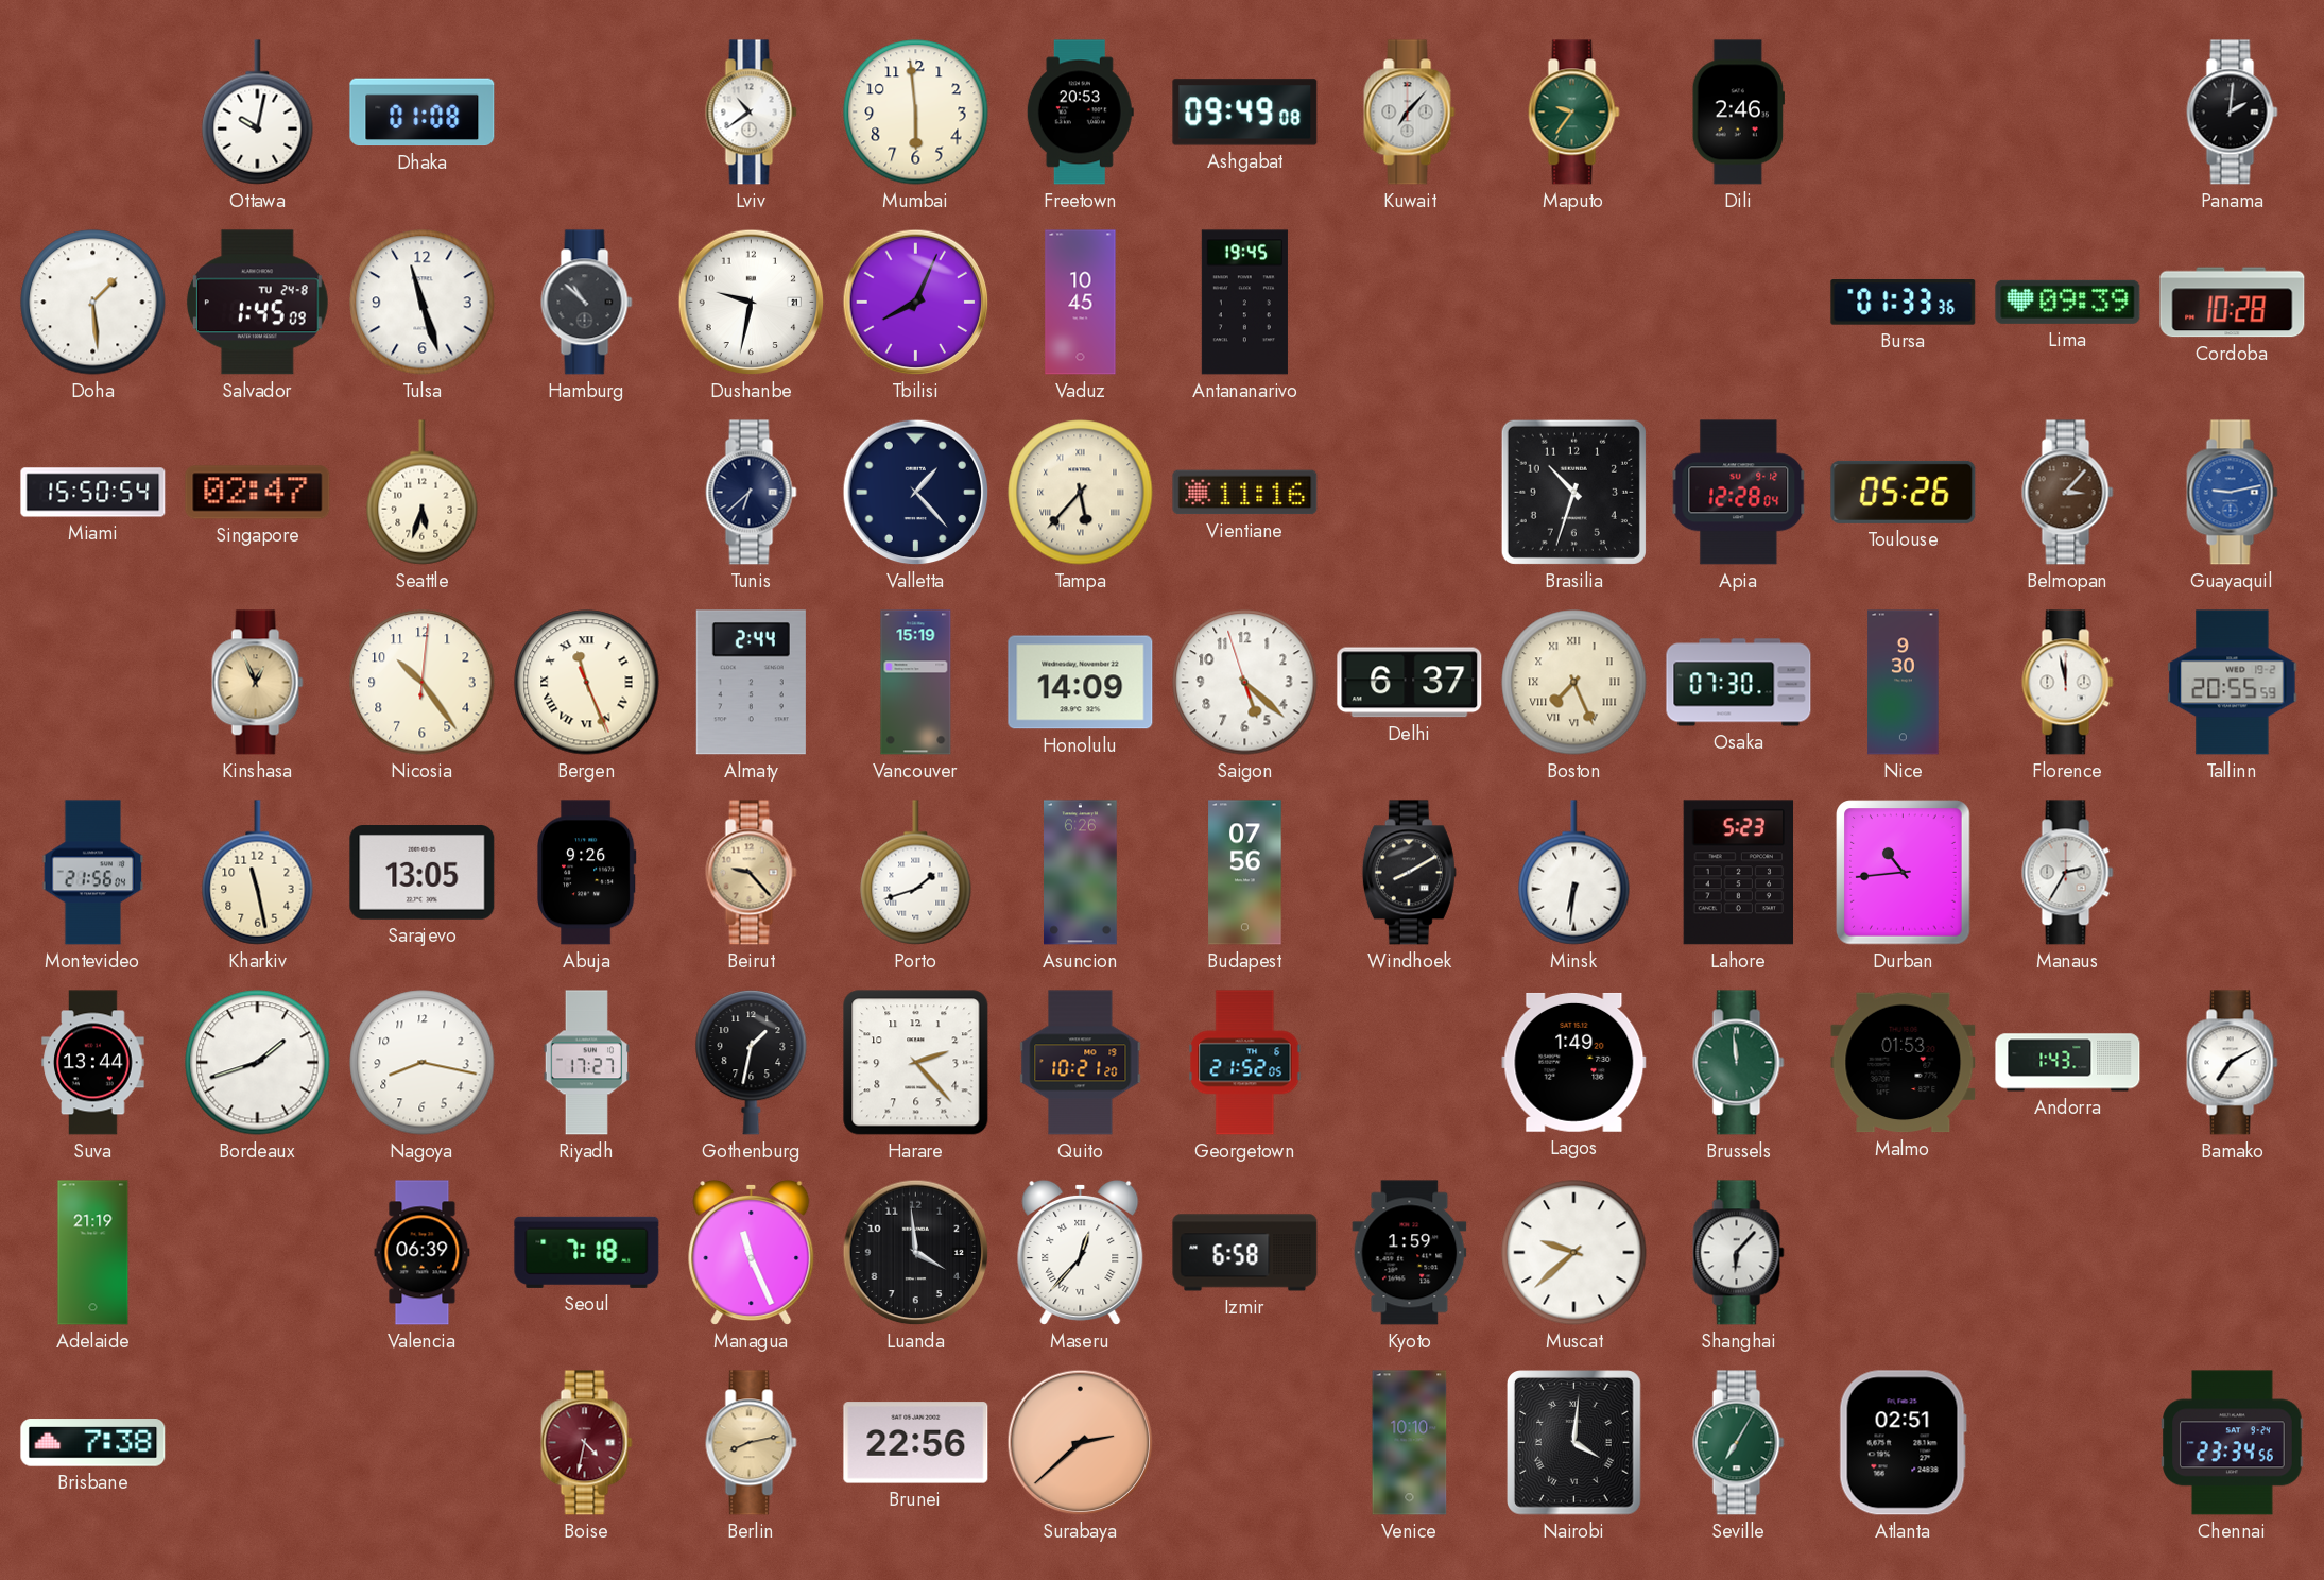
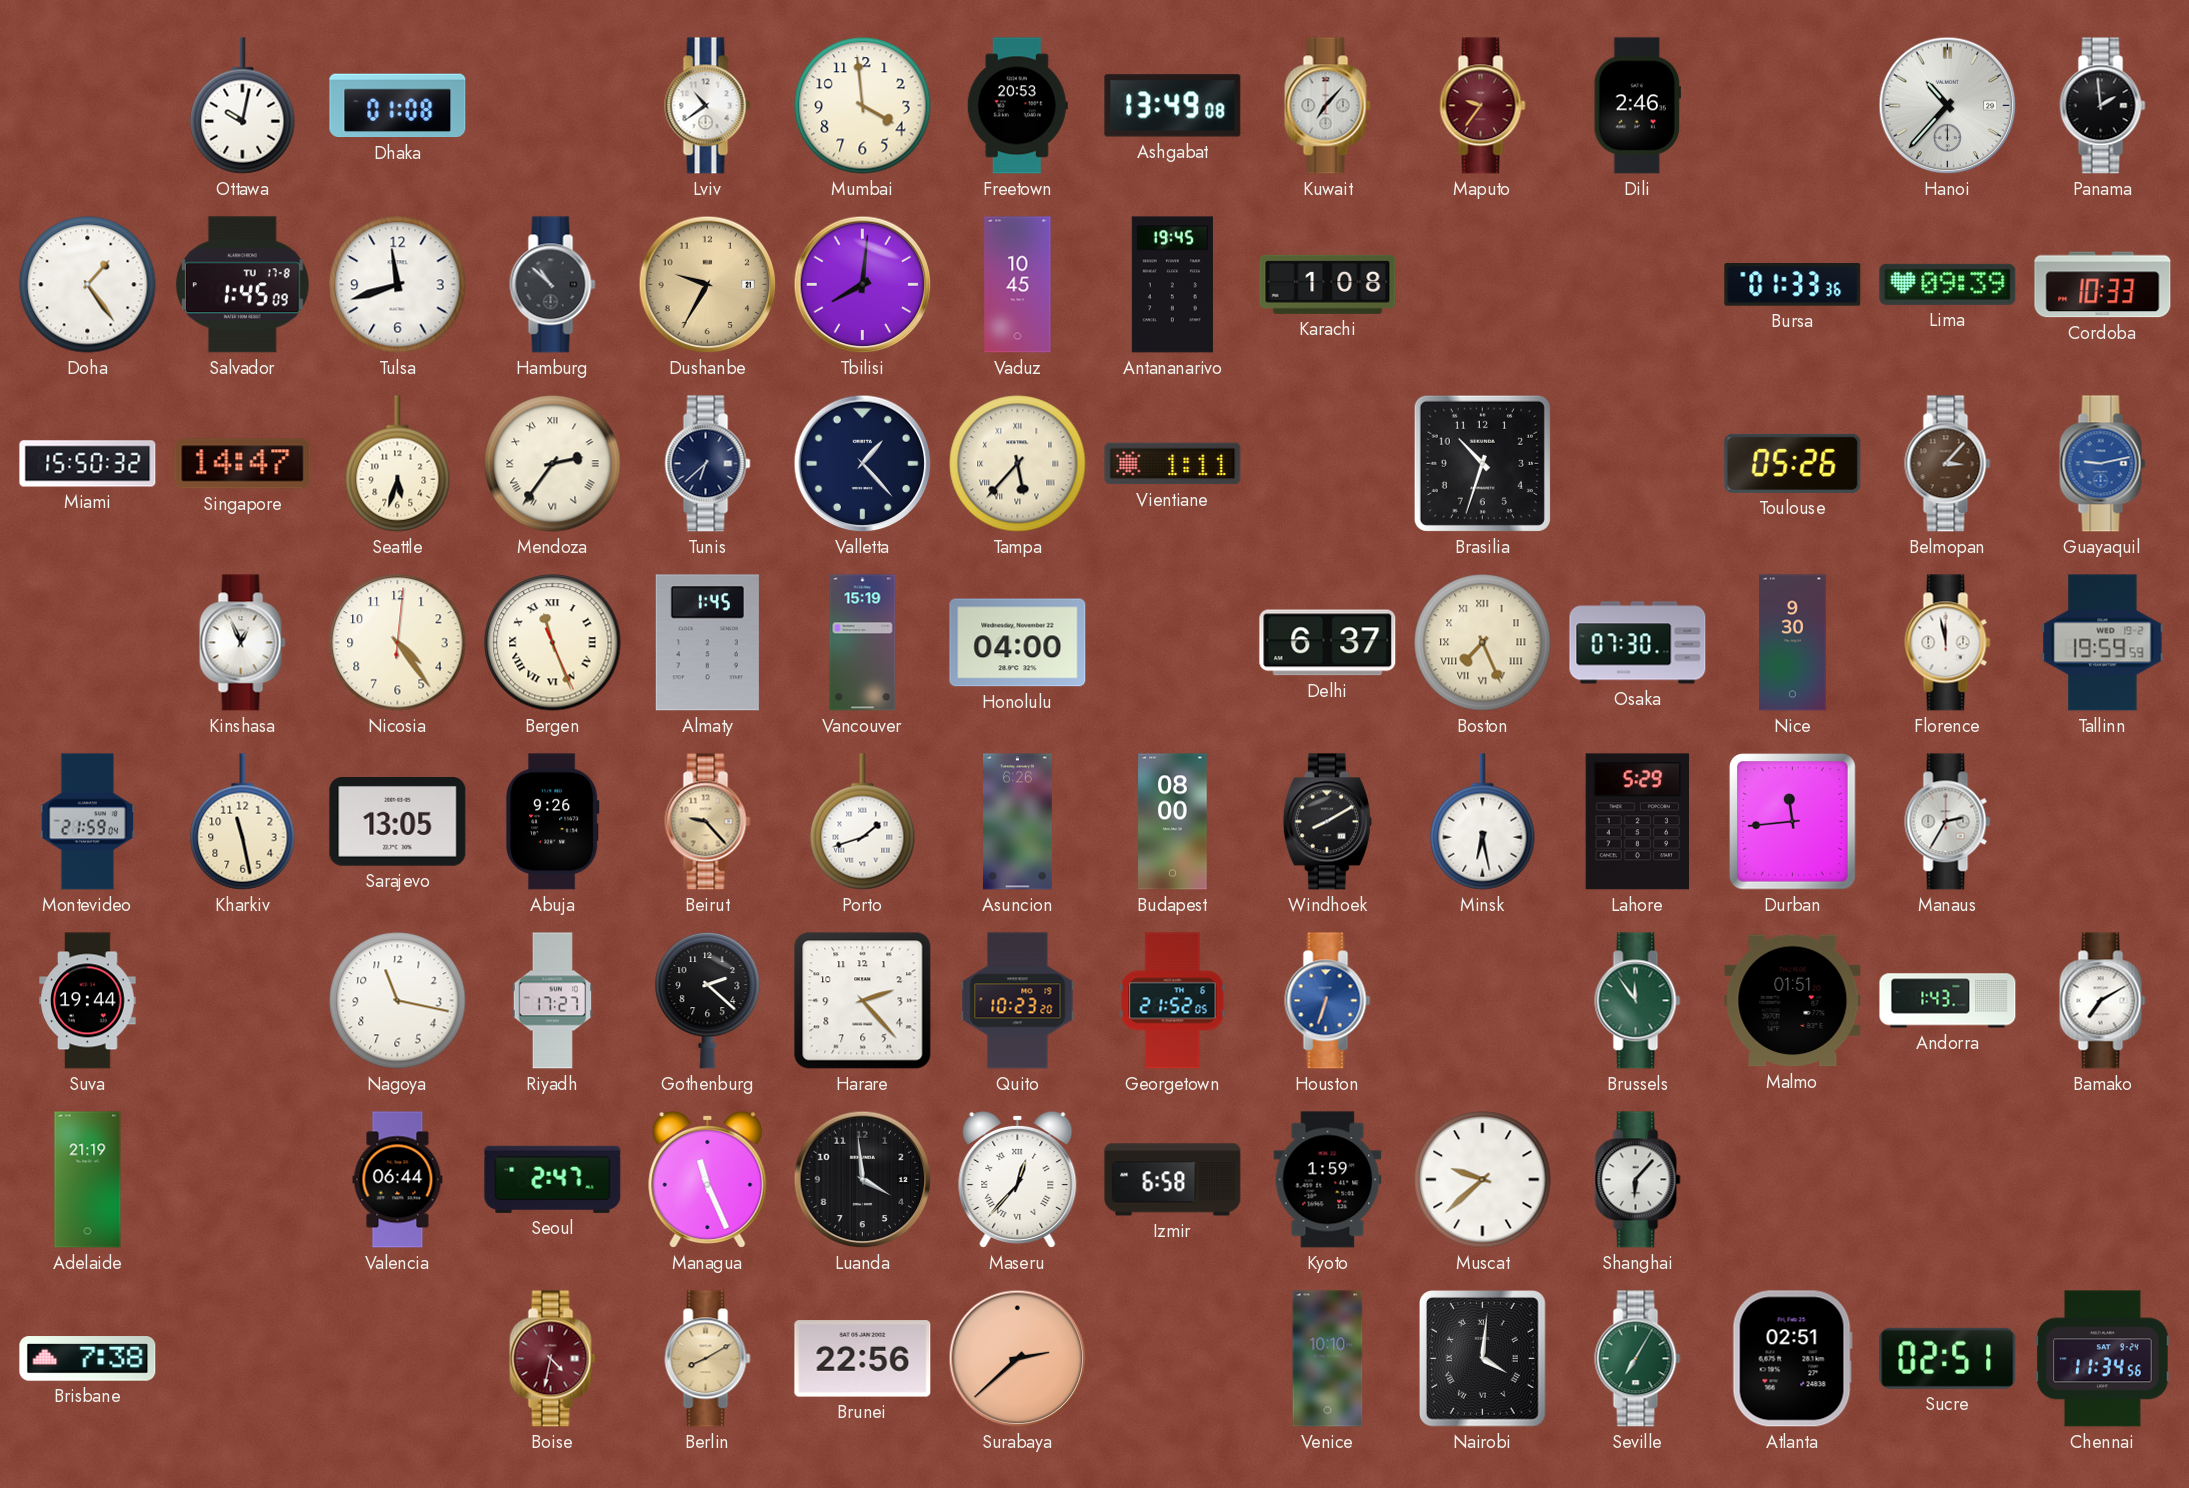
Mumbai: 5:59 -> 3:59
Ashgabat: 09:49 -> 13:49
Maputo dial: green -> burgundy
Hanoi: none -> 10:37
Panama: 2:01 -> 1:59
Doha: 1:29 -> 1:24
Salvador date: TU 24-8 -> TU 17-8
Tulsa: 11:27 -> 11:42
Dushanbe: 9:32 -> 9:35
Dushanbe dial: white -> champagne
Tbilisi: 8:04 -> 8:01
Karachi: none -> 1:08
Cordoba: 10:28 -> 10:33
Miami: 15:50:54 -> 15:50:32
Singapore: 02:47 -> 14:47
Mendoza: none -> 2:36
Vientiane: 11:16 -> 1:11
Apia: 12:28 -> none
Kinshasa dial: champagne -> white
Nicosia: 10:24 -> 4:24
Almaty: 2:44 -> 1:45
Honolulu: 14:09 -> 04:00
Saigon: 5:21 -> none
Tallinn: 20:55 -> 19:59
Montevideo: 21:56 -> 21:59
Budapest: 07:56 -> 08:00
Minsk: 6:31 -> 6:28
Lahore: 5:23 -> 5:29
Durban: 10:44 -> 11:44
Suva: 13:44 -> 19:44
Bordeaux: 1:42 -> none
Nagoya: 8:17 -> 11:17
Gothenburg: 1:32 -> 2:22
Quito: 10:21 -> 10:23
Houston: none -> 6:33
Lagos: 1:49 -> none
Brussels: 11:59 -> 11:54
Malmo: 01:53 -> 01:51
Valencia: 06:39 -> 06:44
Seoul: 7:18 -> 2:47
Berlin: 8:13 -> 8:10
Sucre: none -> 02:51
Chennai: 23:34 -> 11:34
